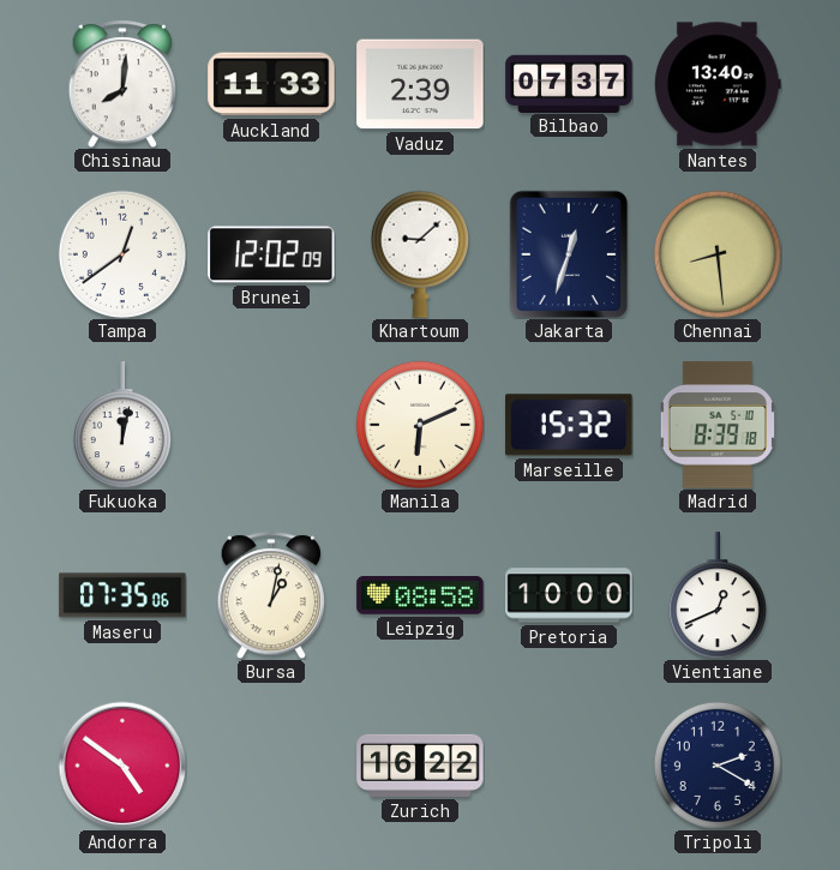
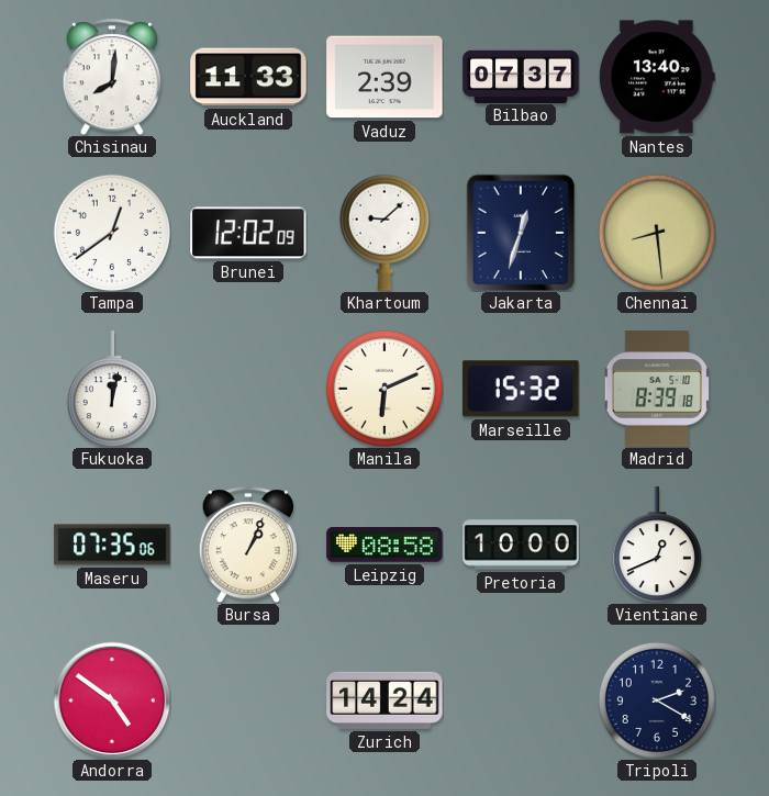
Bursa: 1:02 -> 1:04
Zurich: 16:22 -> 14:24
